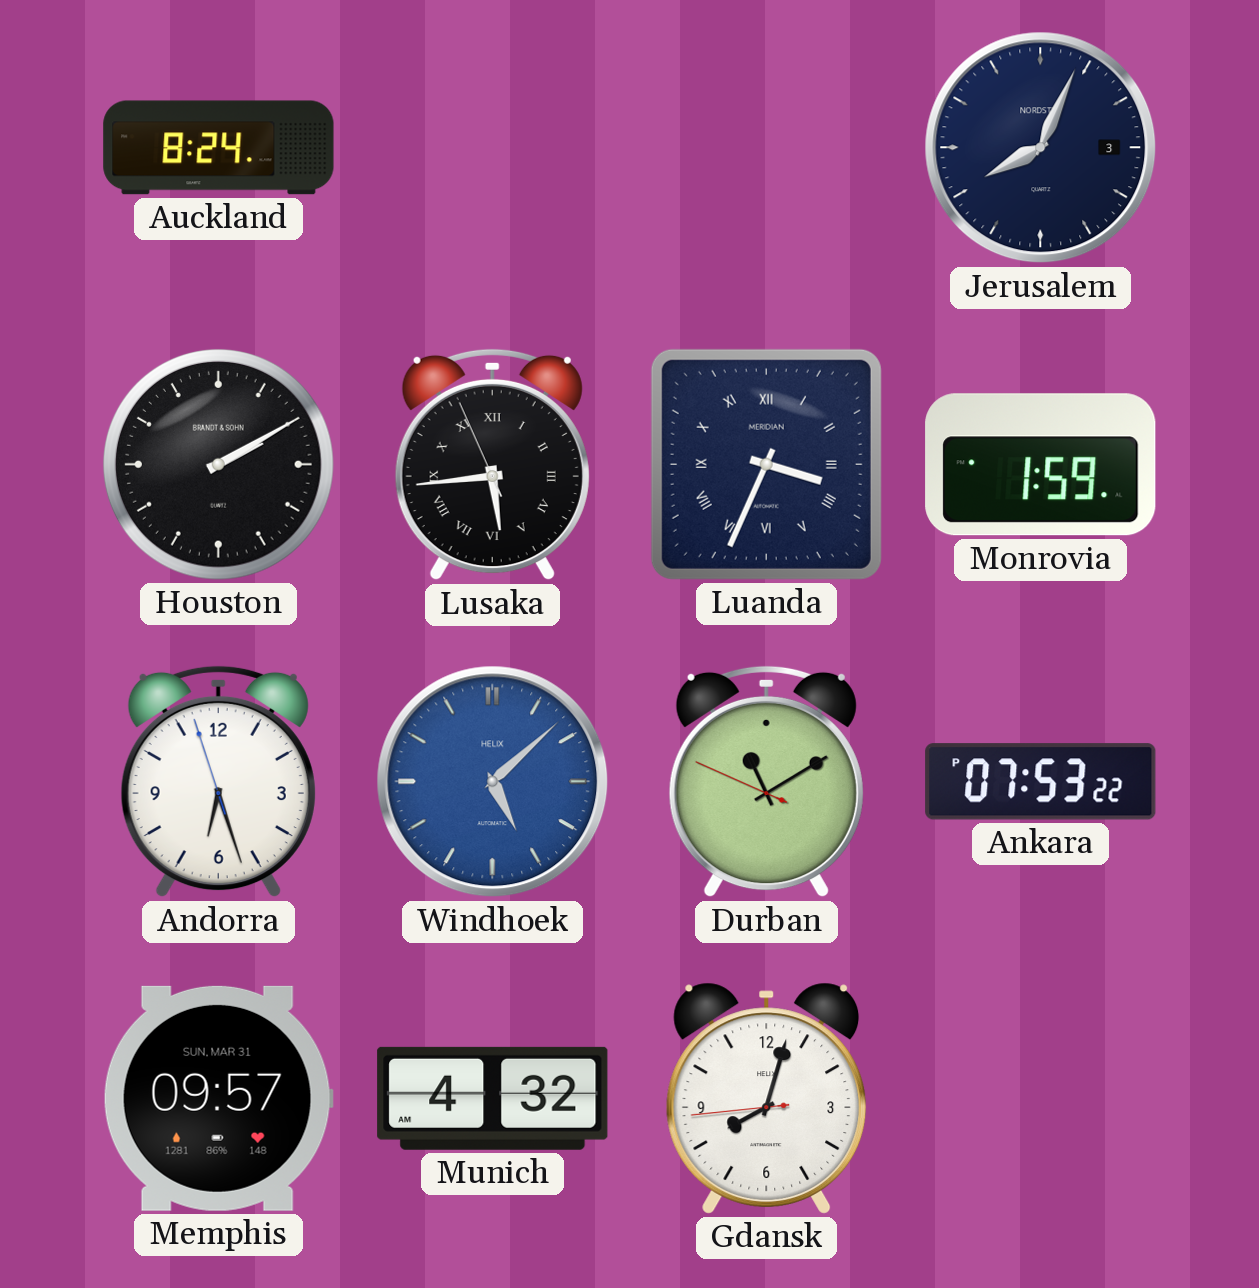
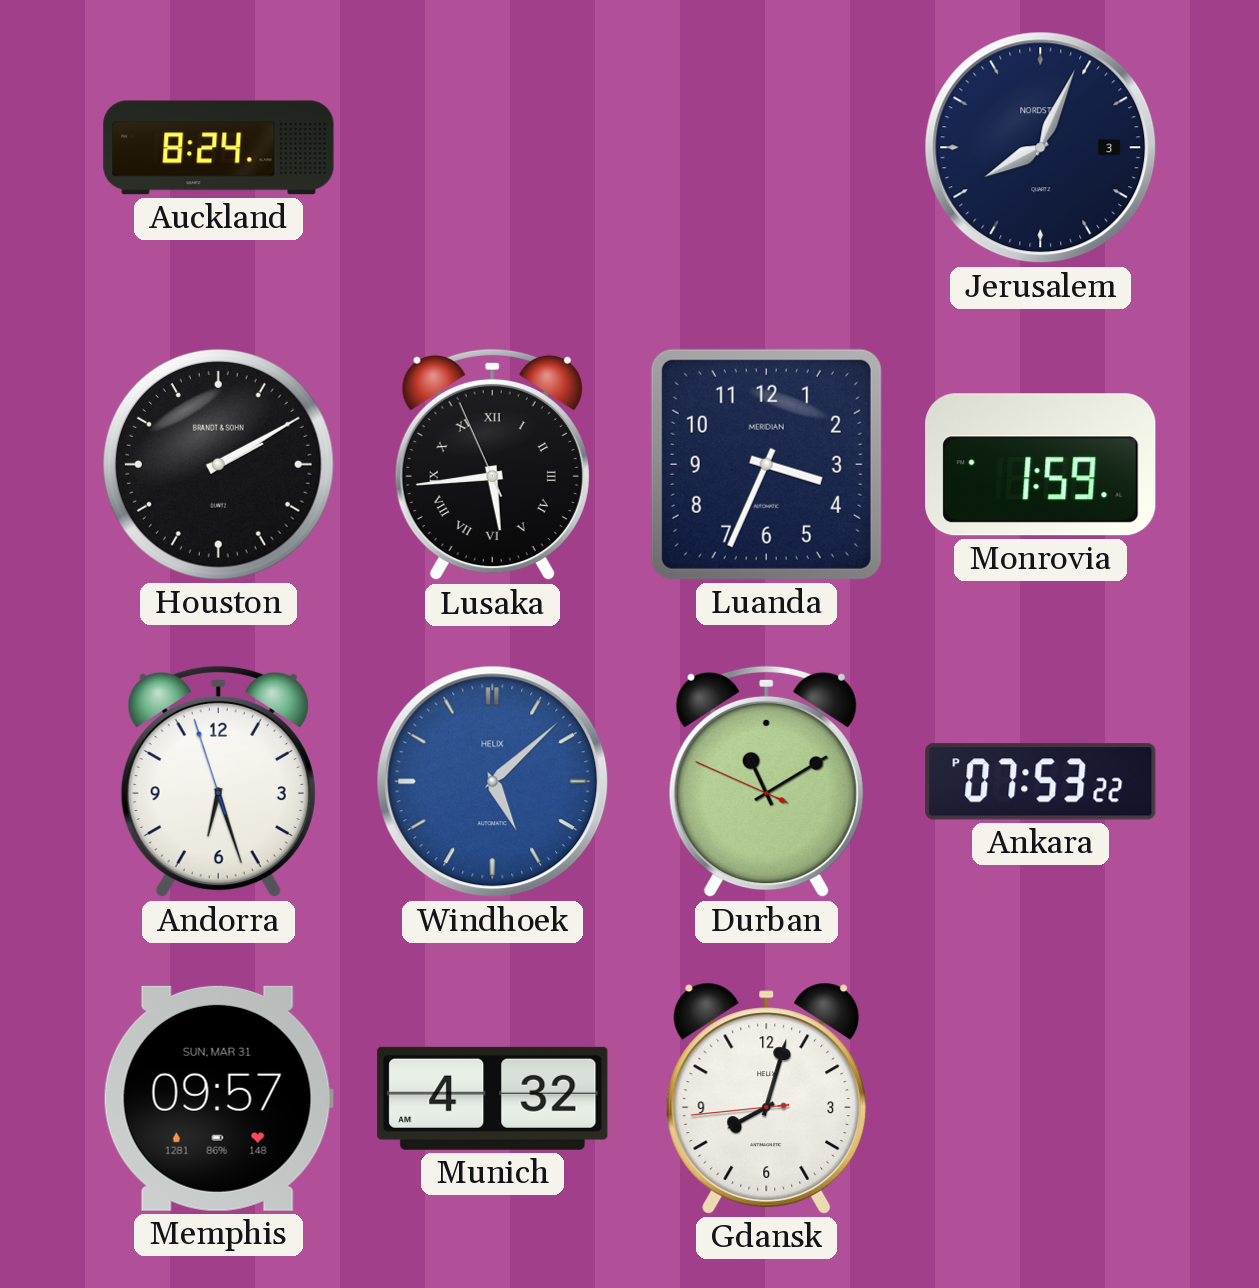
Luanda numerals: Roman -> Arabic
